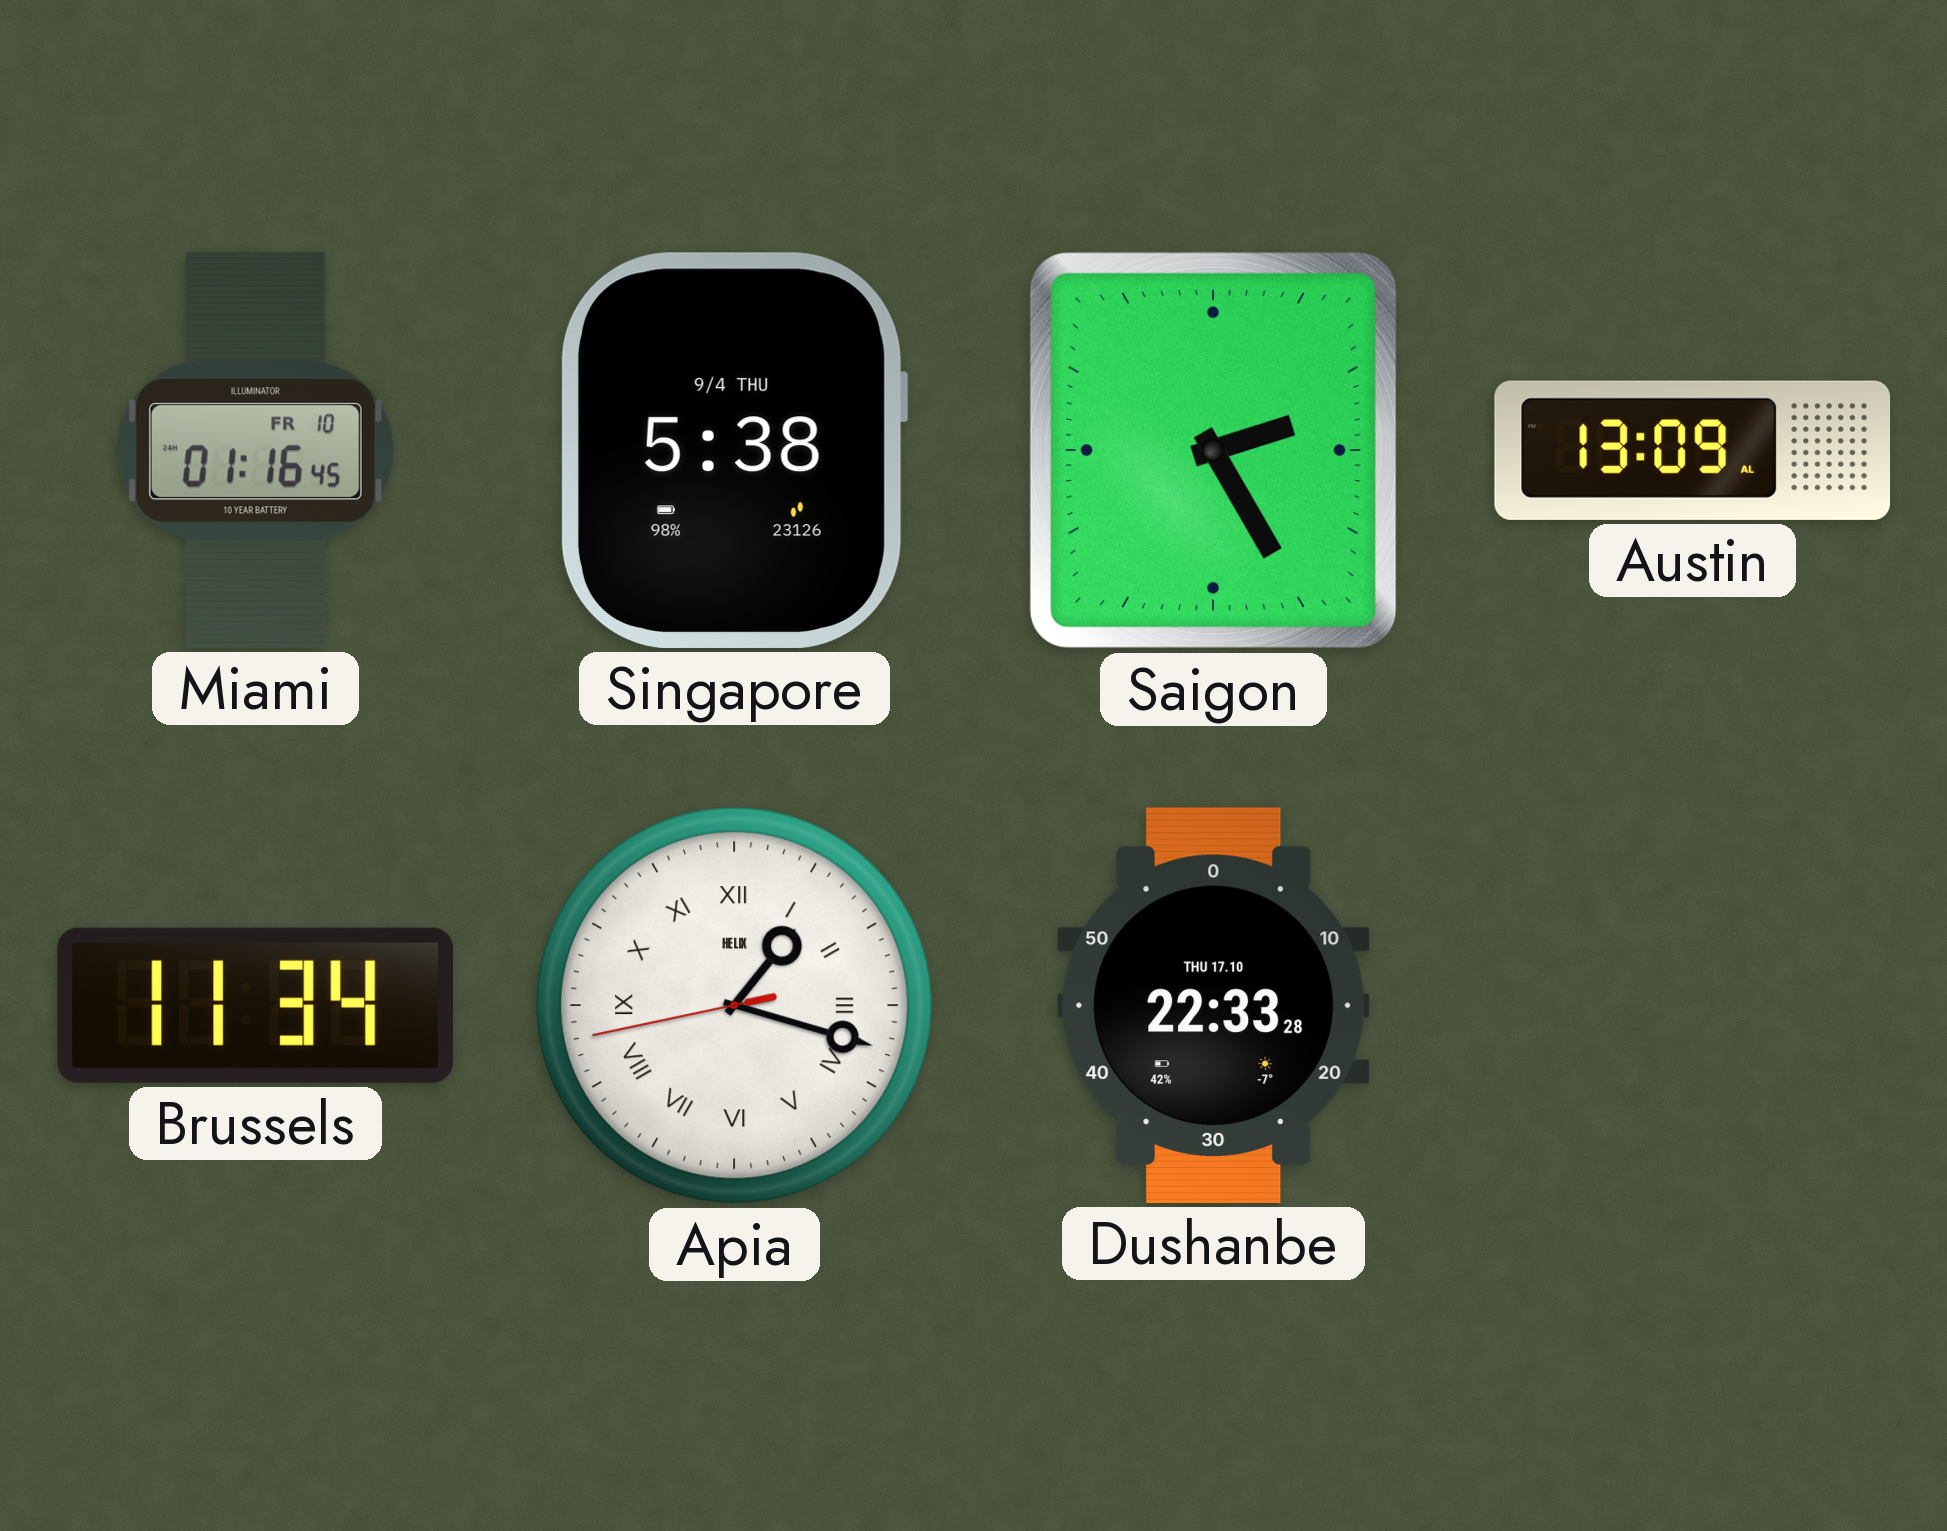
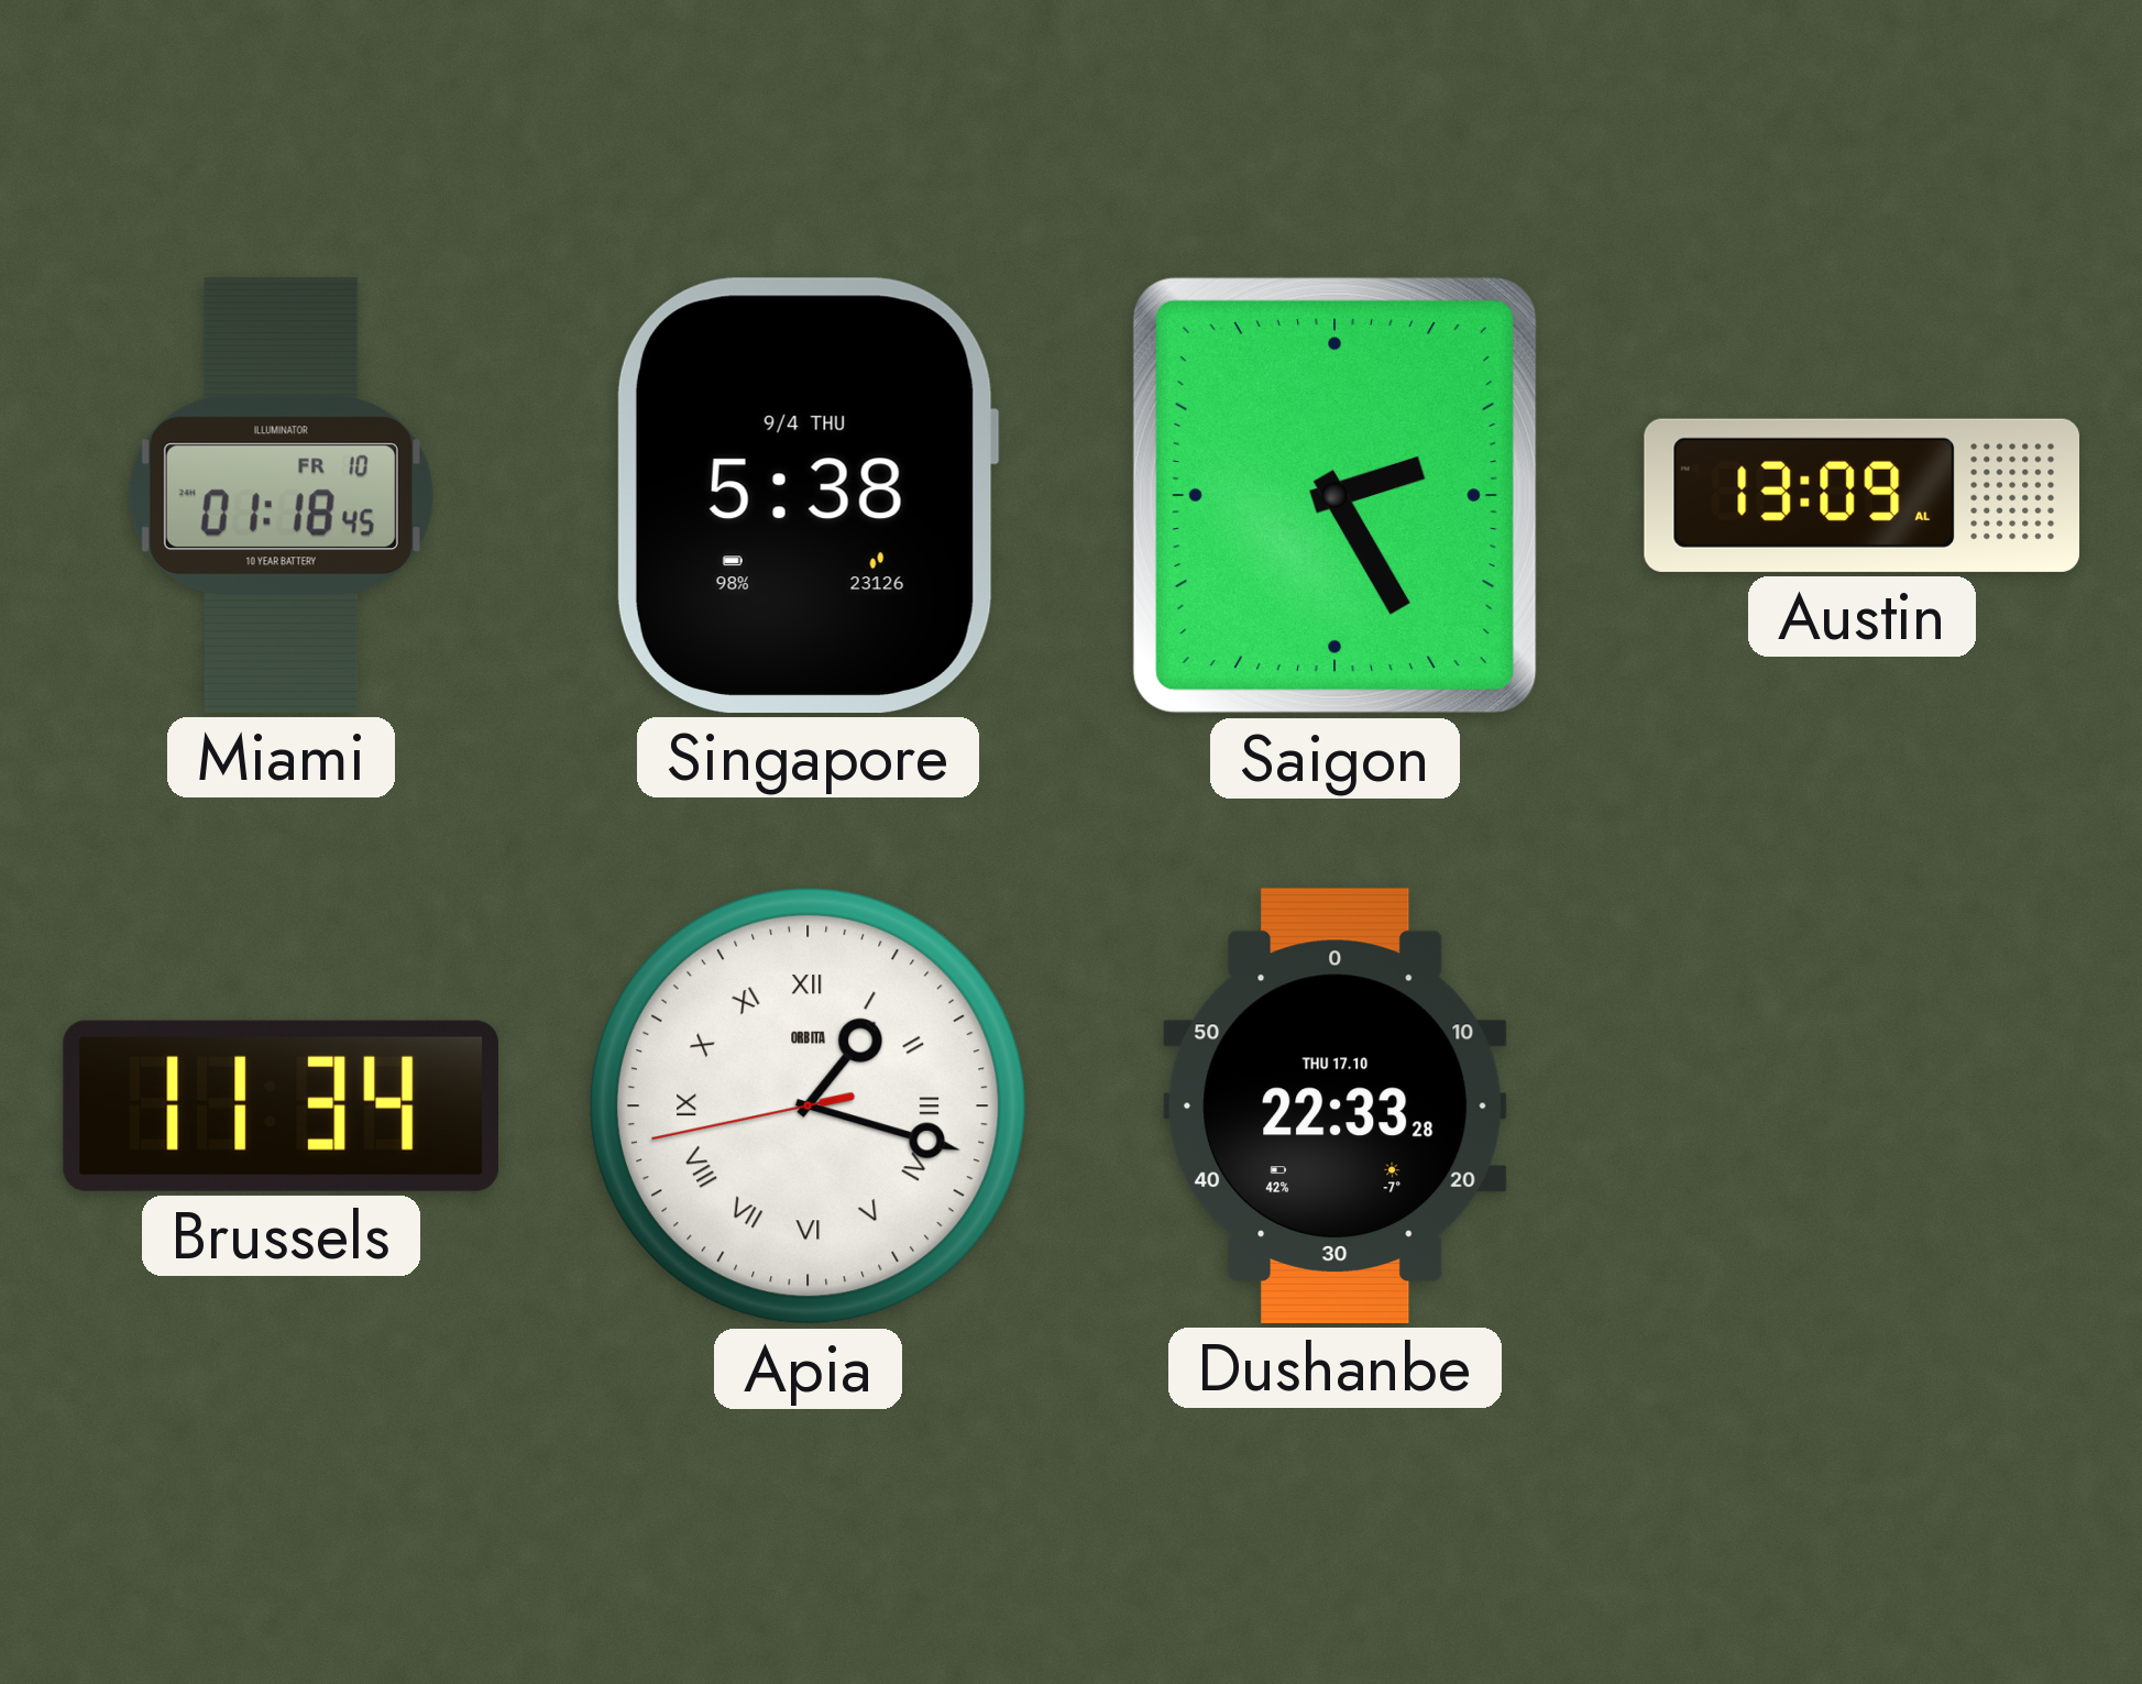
Miami: 01:16 -> 01:18
Apia brand: HELIX -> ORBITA
